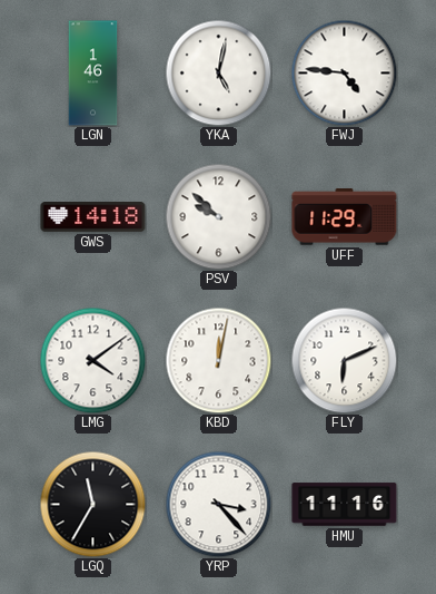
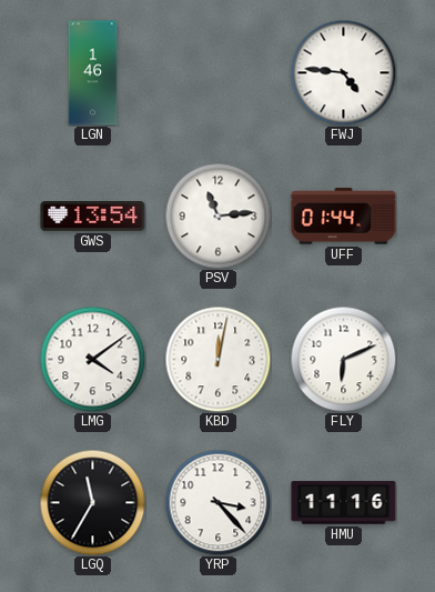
YKA: 5:02 -> none
GWS: 14:18 -> 13:54
PSV: 9:52 -> 11:14
UFF: 11:29 -> 01:44
